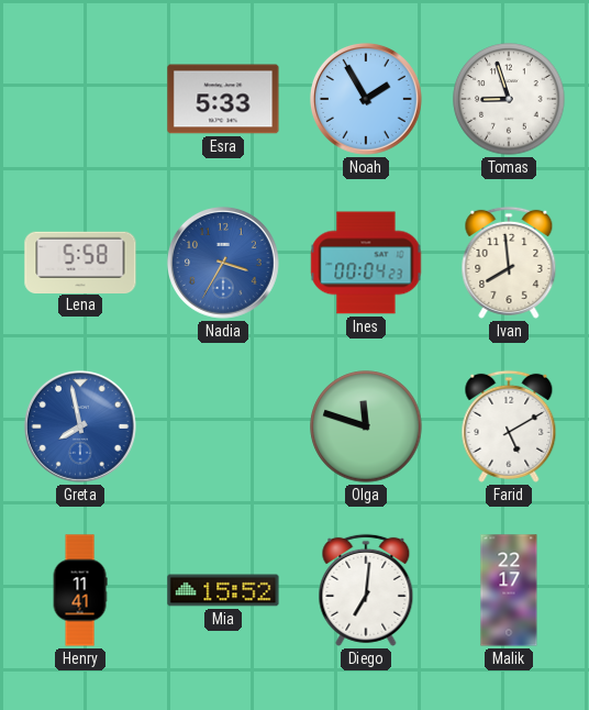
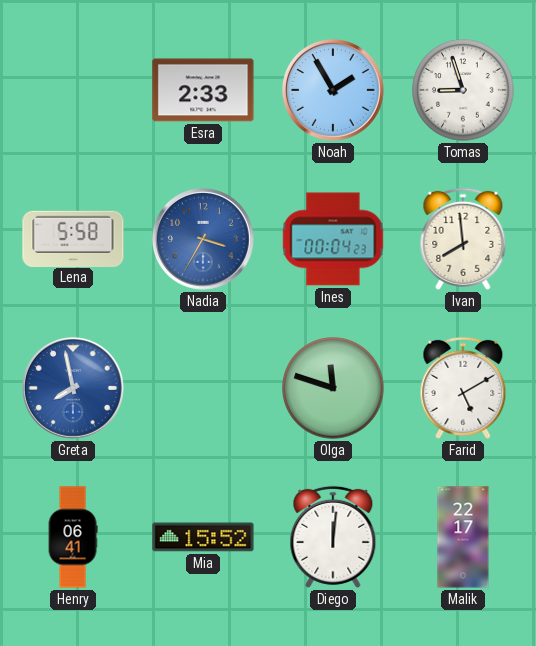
Esra: 5:33 -> 2:33
Henry: 11:41 -> 06:41
Diego: 7:01 -> 12:01
